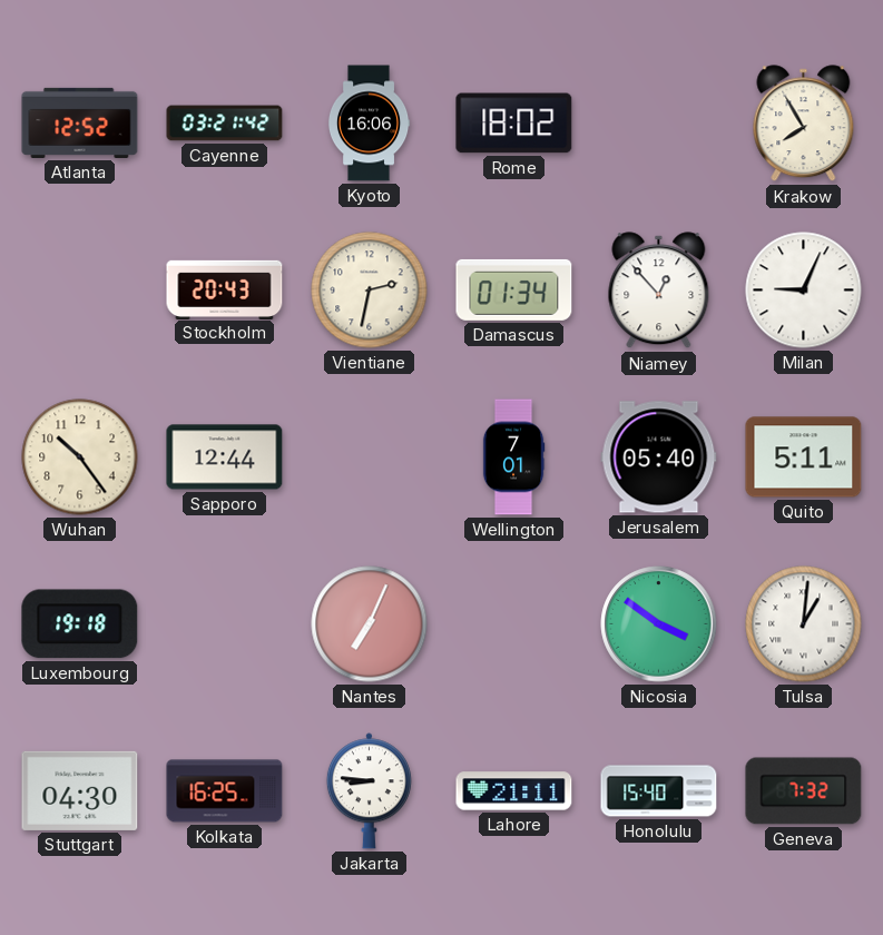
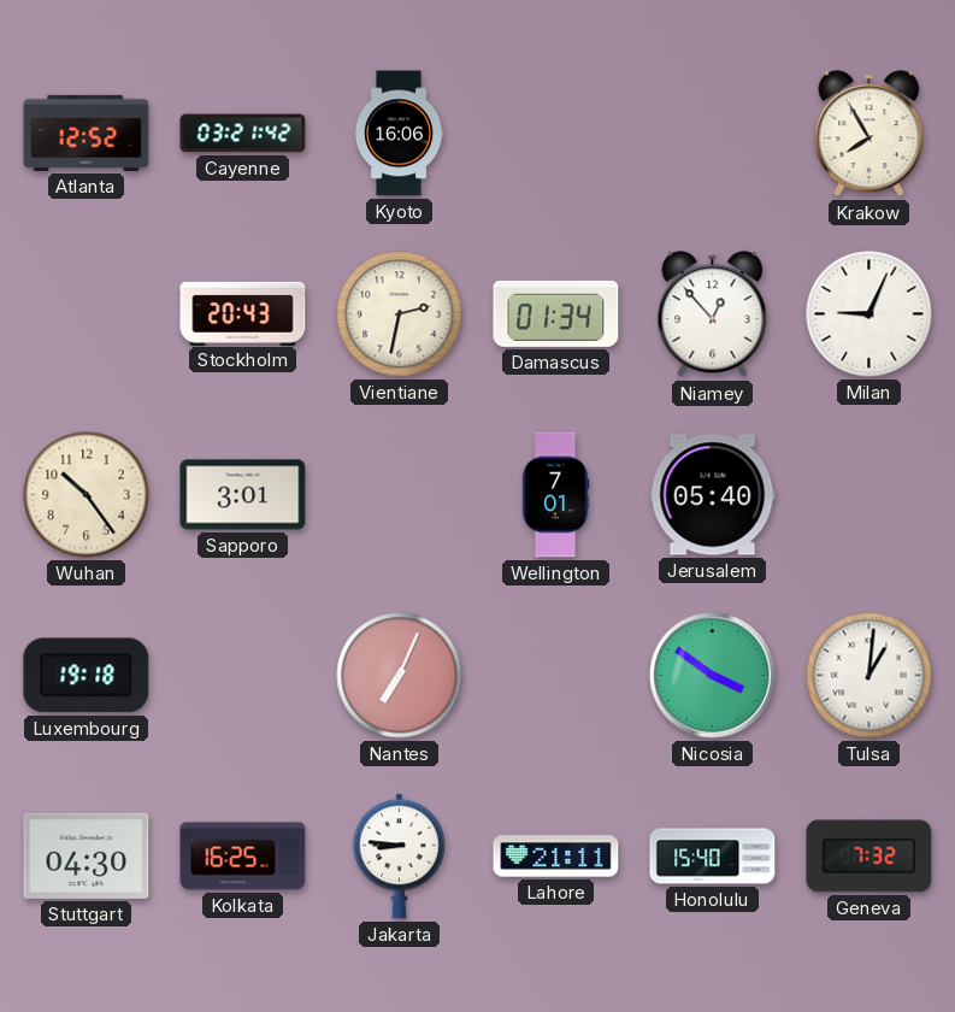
Rome: 18:02 -> none
Sapporo: 12:44 -> 3:01
Quito: 5:11 -> none
